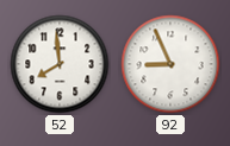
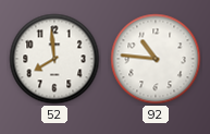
92: 8:56 -> 10:46
